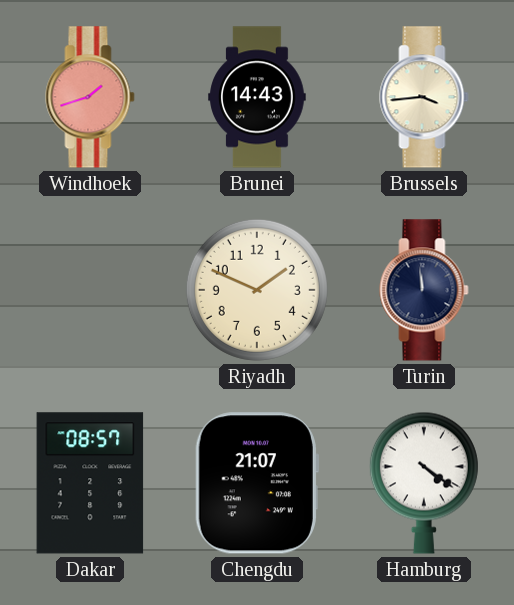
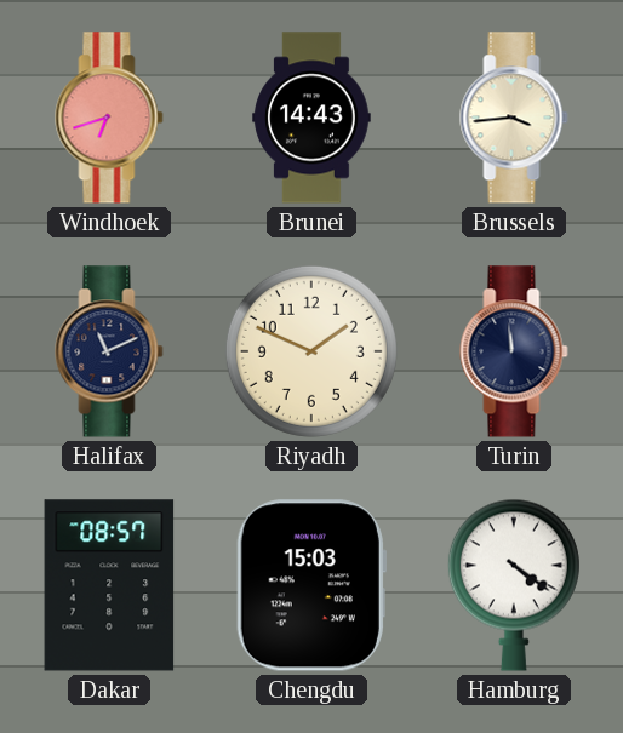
Windhoek: 1:42 -> 6:42
Halifax: none -> 11:11
Chengdu: 21:07 -> 15:03
